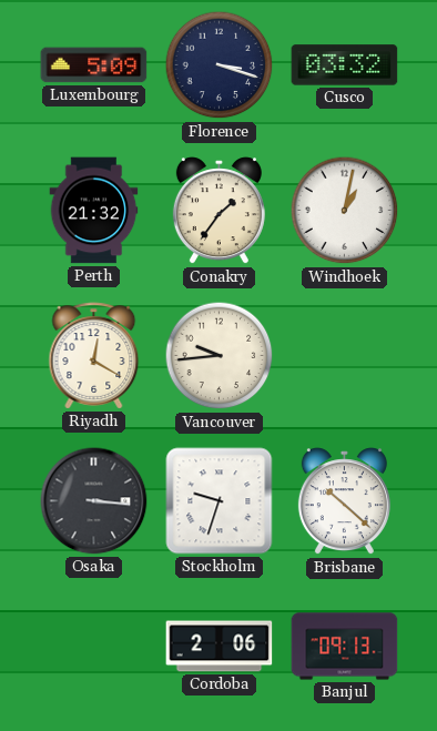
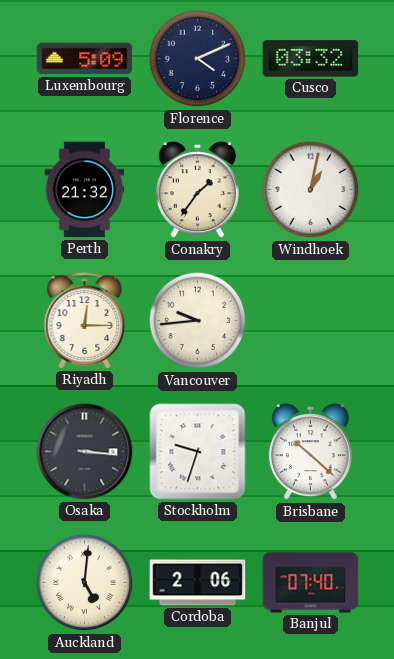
Florence: 3:18 -> 4:11
Riyadh: 12:20 -> 12:15
Auckland: none -> 5:01
Banjul: 09:13 -> 07:40
